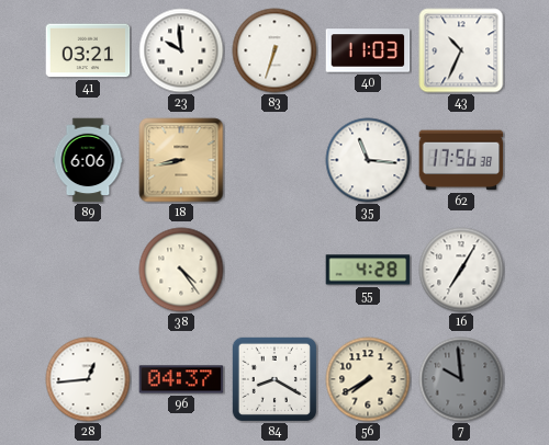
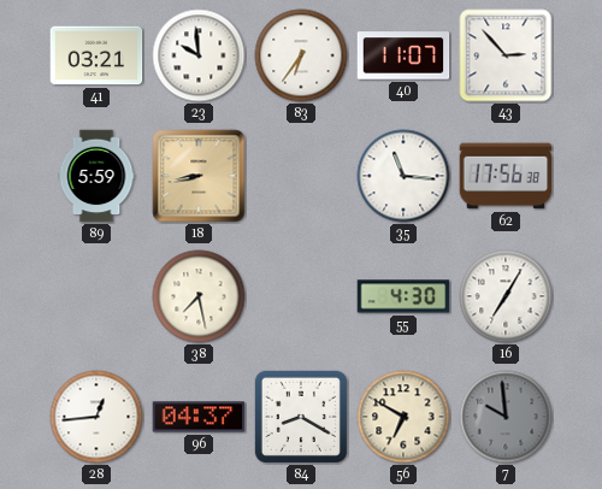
83: 6:33 -> 6:36
40: 11:03 -> 11:07
43: 10:34 -> 2:53
89: 6:06 -> 5:59
38: 4:24 -> 7:28
55: 4:28 -> 4:30
56: 7:40 -> 6:50
